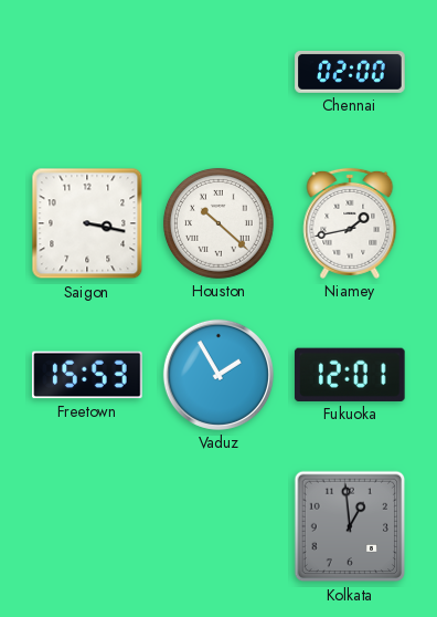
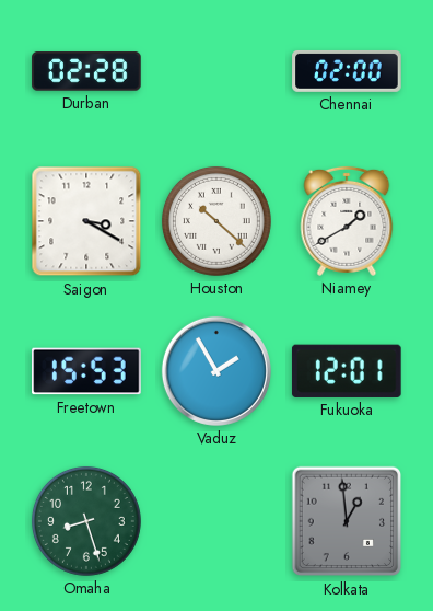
Durban: none -> 02:28
Saigon: 3:17 -> 3:20
Niamey: 1:43 -> 1:40
Omaha: none -> 8:27
